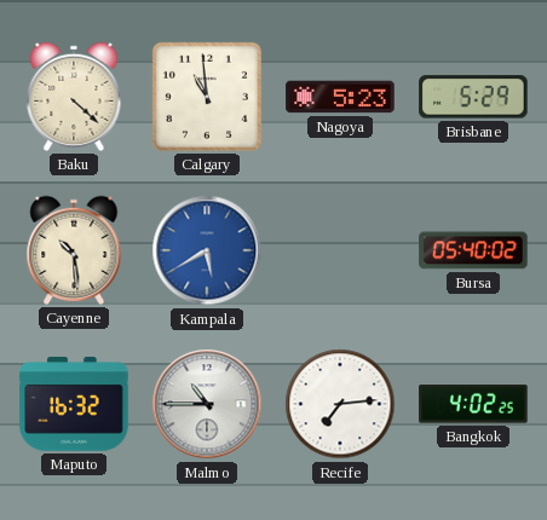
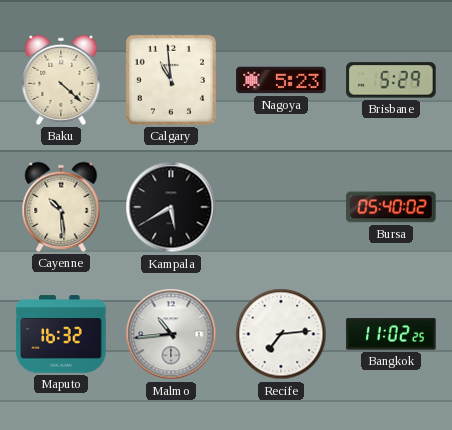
Kampala dial: blue -> black
Malmo: 10:45 -> 10:44
Bangkok: 4:02 -> 11:02
